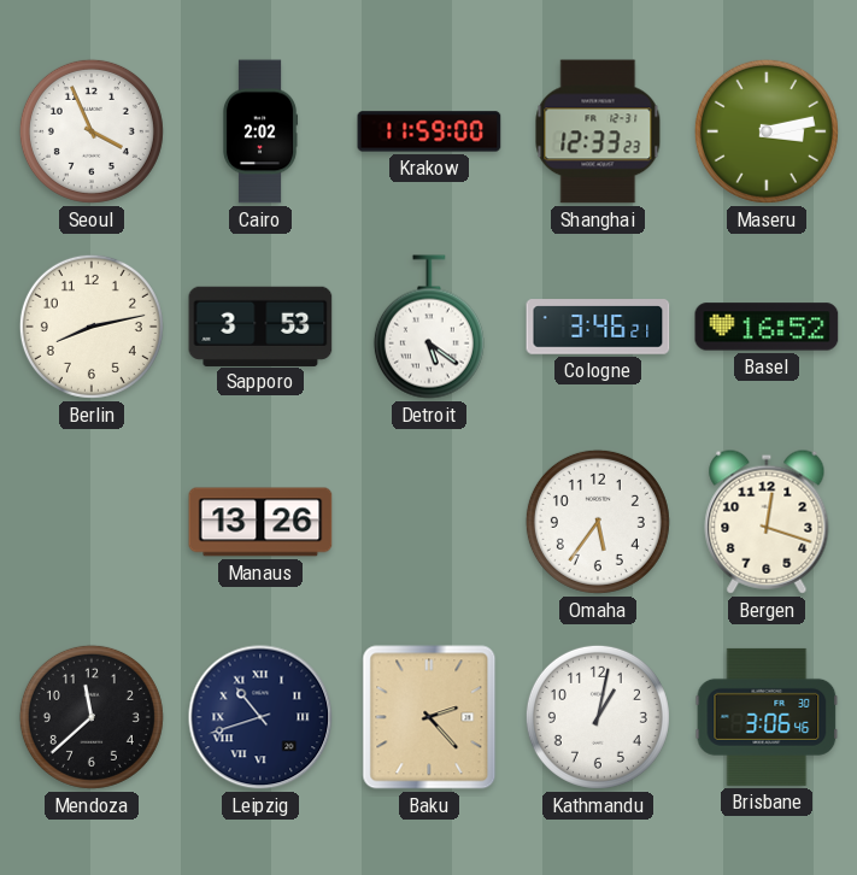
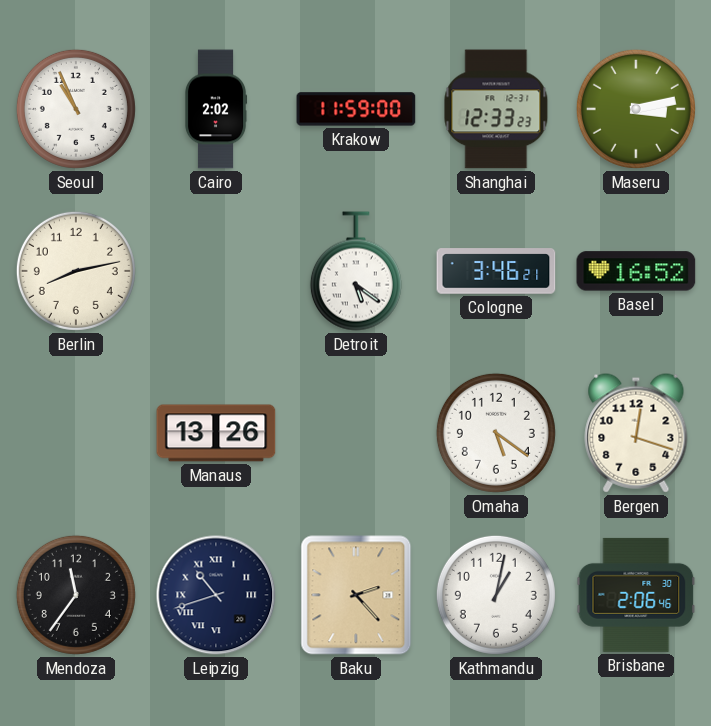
Seoul: 3:56 -> 10:56
Sapporo: 3:53 -> none
Omaha: 5:36 -> 5:21
Mendoza: 11:38 -> 11:36
Brisbane: 3:06 -> 2:06
